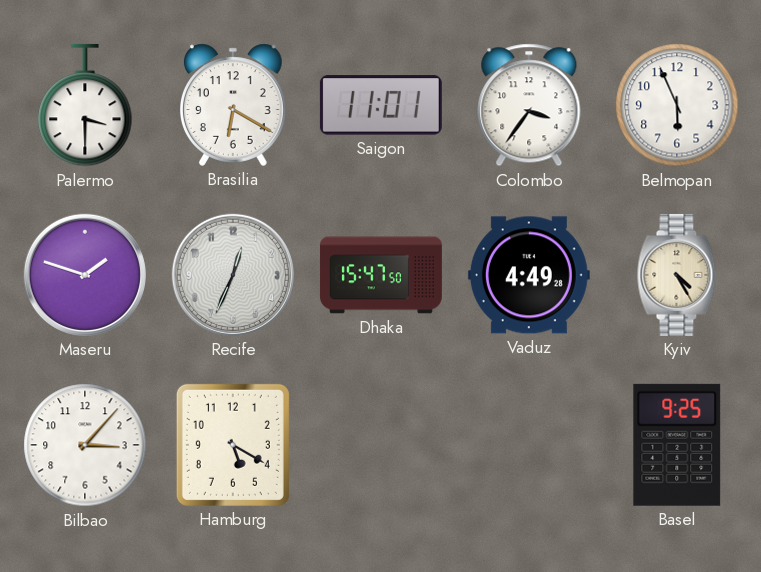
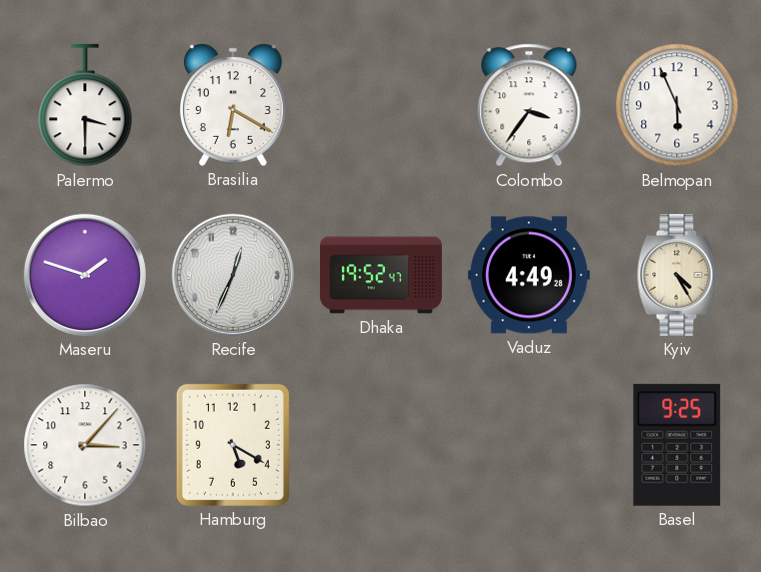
Saigon: 11:01 -> none
Dhaka: 15:47 -> 19:52
